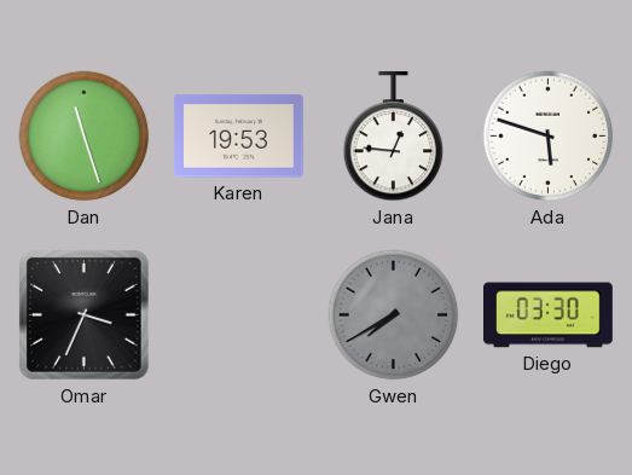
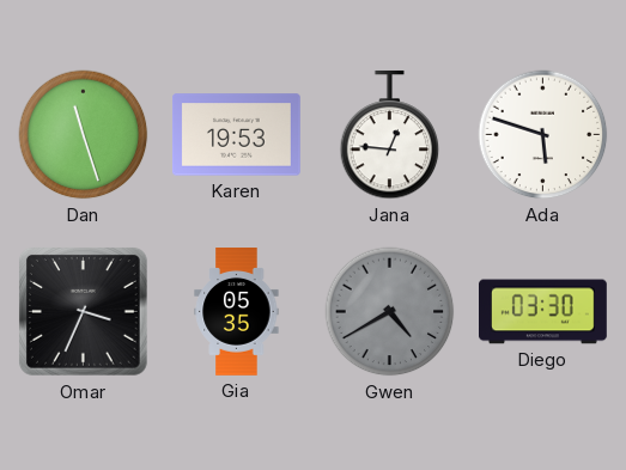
Gia: none -> 05:35
Gwen: 7:40 -> 4:40
